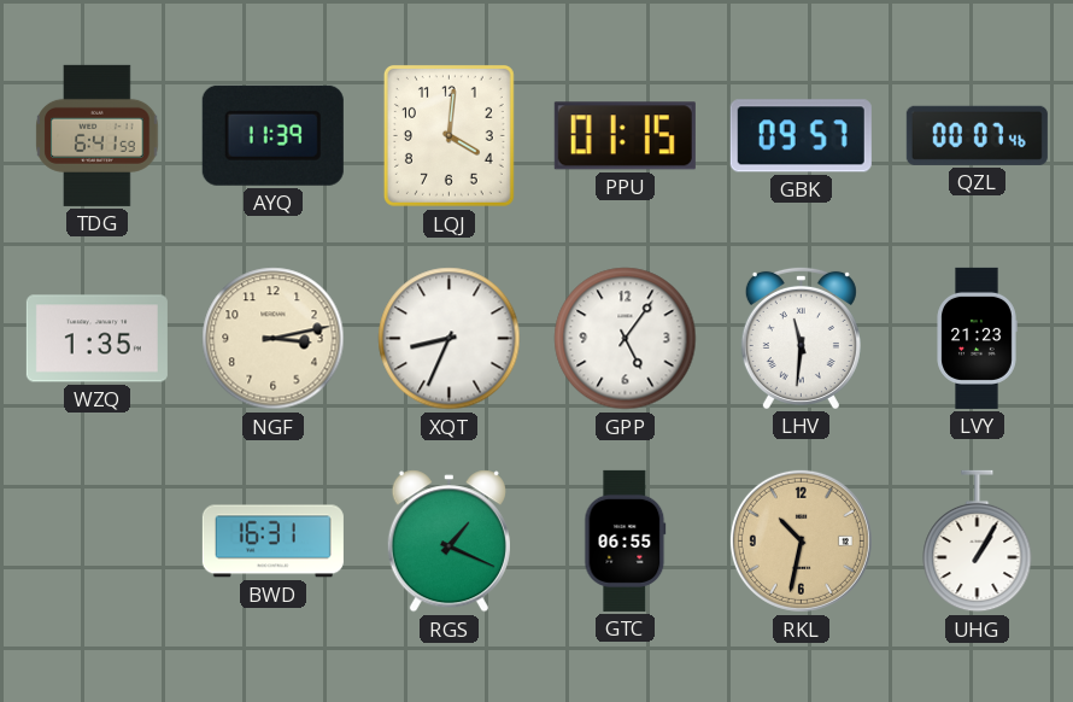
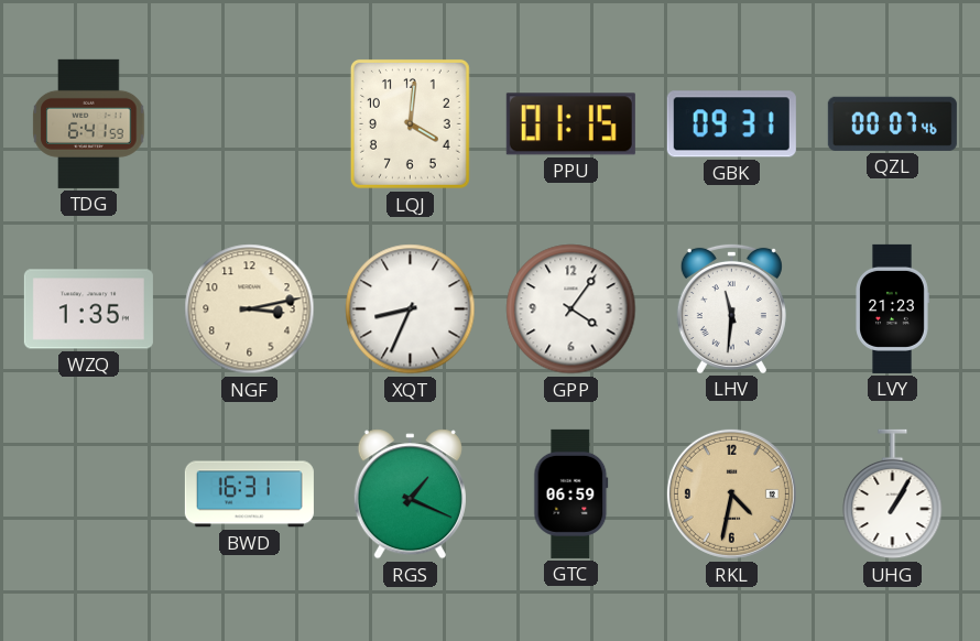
AYQ: 11:39 -> none
GBK: 09:57 -> 09:31
GPP: 5:06 -> 4:06
GTC: 06:55 -> 06:59
RKL: 10:32 -> 4:32
